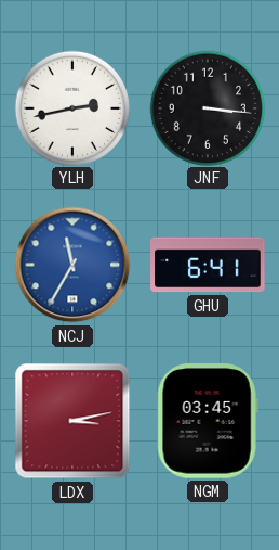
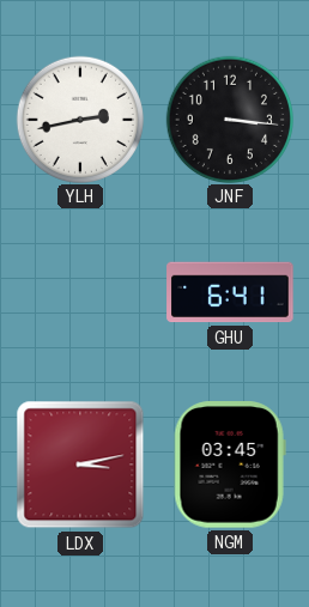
NCJ: 11:35 -> none
